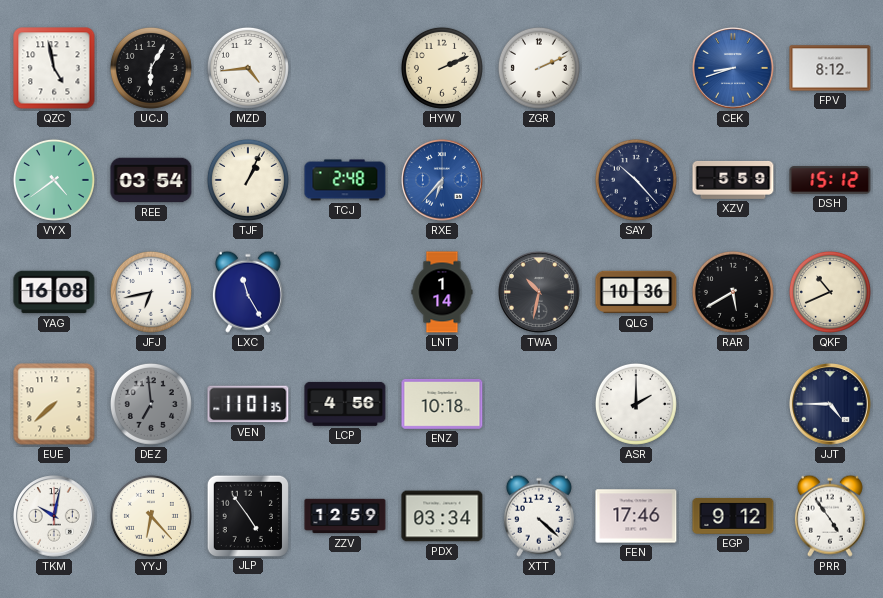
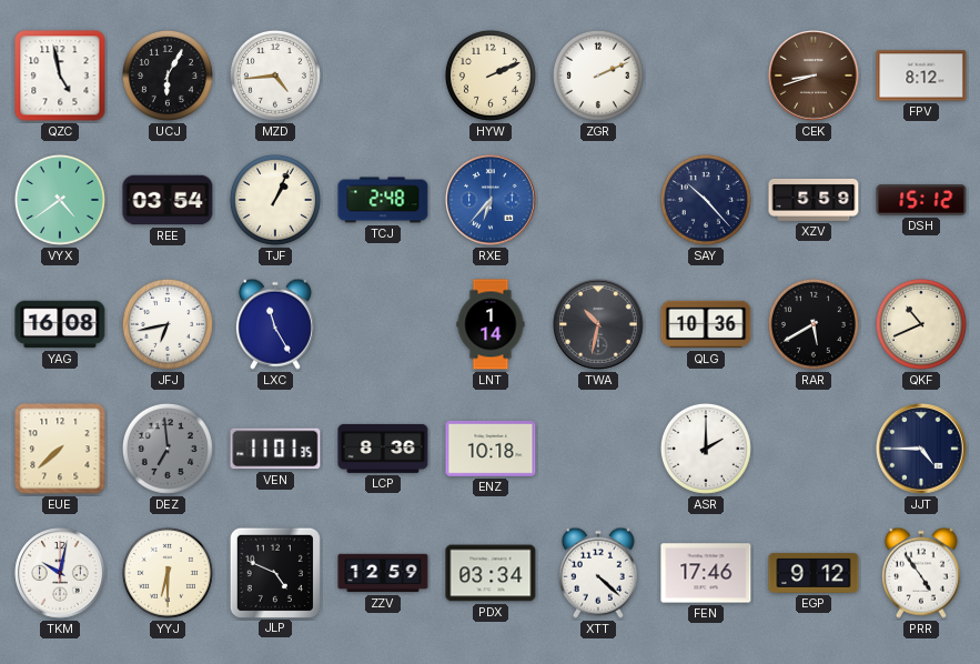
CEK dial: blue -> brown
LCP: 4:56 -> 8:36
YYJ: 6:23 -> 6:30
JLP: 4:54 -> 4:49
